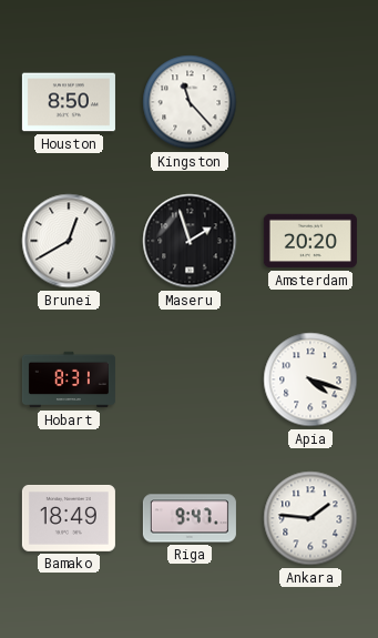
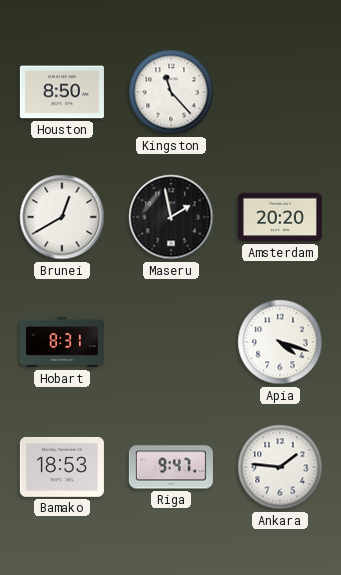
Maseru: 1:57 -> 1:58
Bamako: 18:49 -> 18:53
